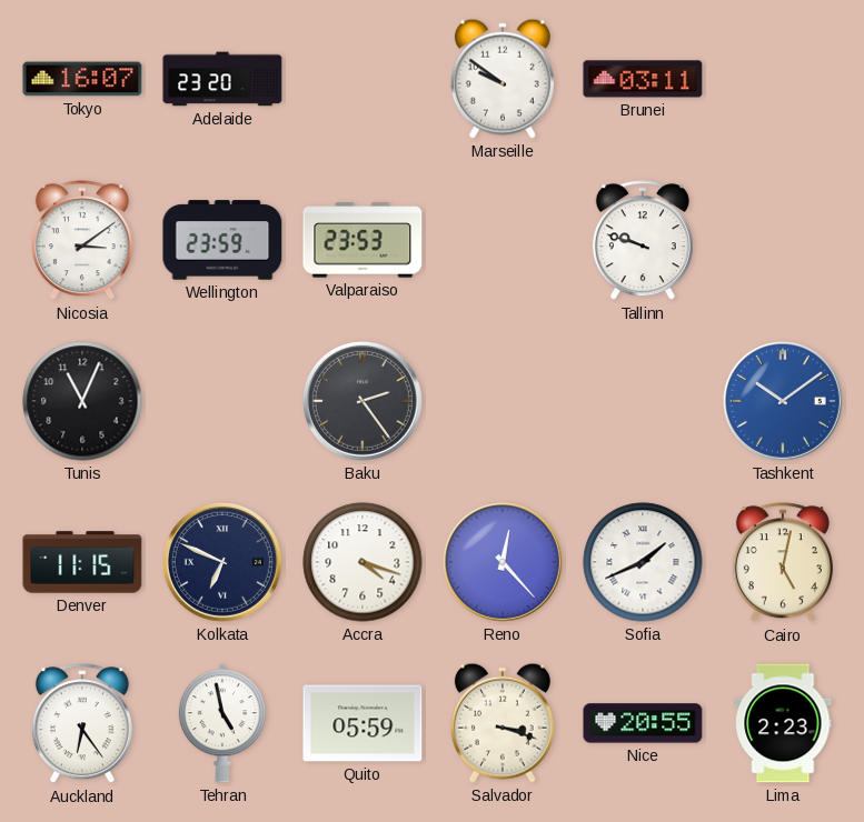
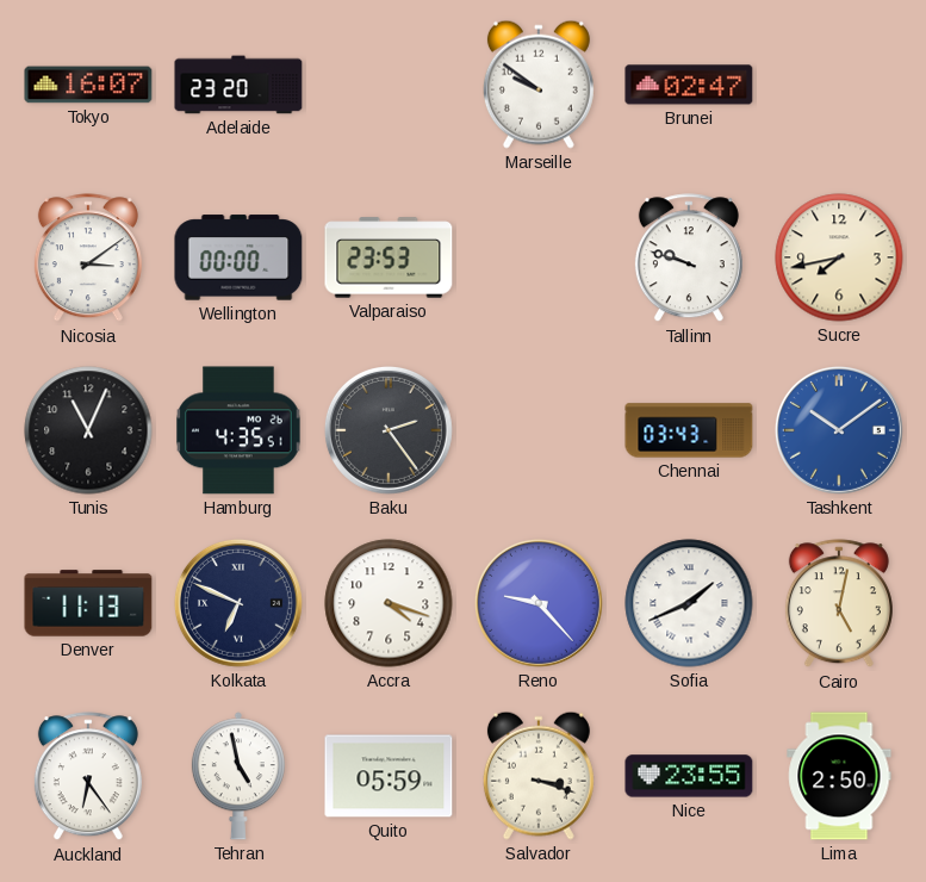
Brunei: 03:11 -> 02:47
Wellington: 23:59 -> 00:00
Sucre: none -> 7:43
Hamburg: none -> 4:35
Chennai: none -> 03:43
Denver: 11:15 -> 11:13
Reno: 12:23 -> 9:23
Nice: 20:55 -> 23:55
Lima: 2:23 -> 2:50
